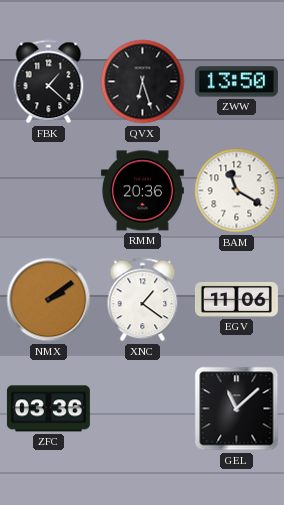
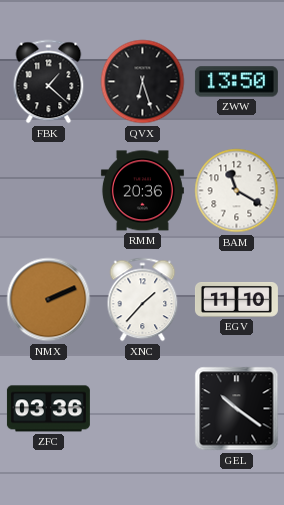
NMX: 2:09 -> 2:11
XNC: 1:21 -> 1:37
EGV: 11:06 -> 11:10
GEL: 11:08 -> 10:21
